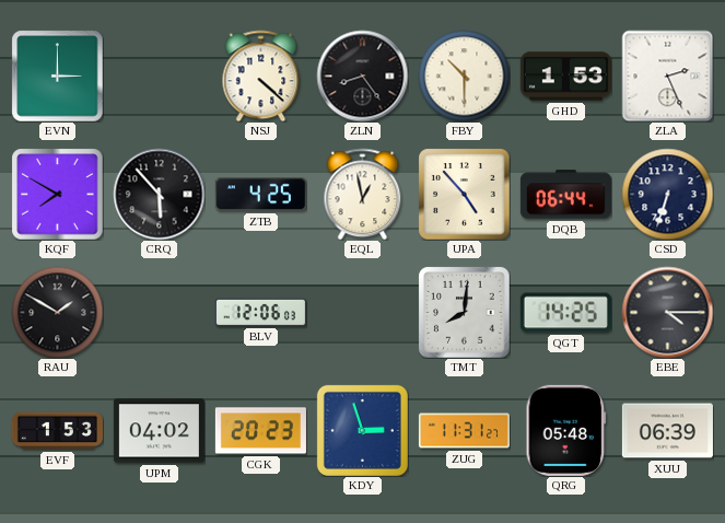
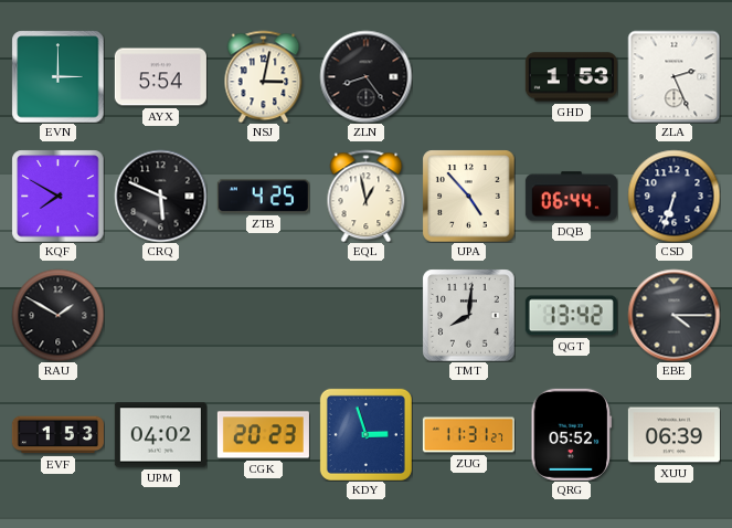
AYX: none -> 5:54
NSJ: 4:22 -> 3:02
FBY: 10:30 -> none
CRQ: 5:53 -> 5:49
BLV: 12:06 -> none
QGT: 14:25 -> 13:42
QRG: 05:48 -> 05:52
